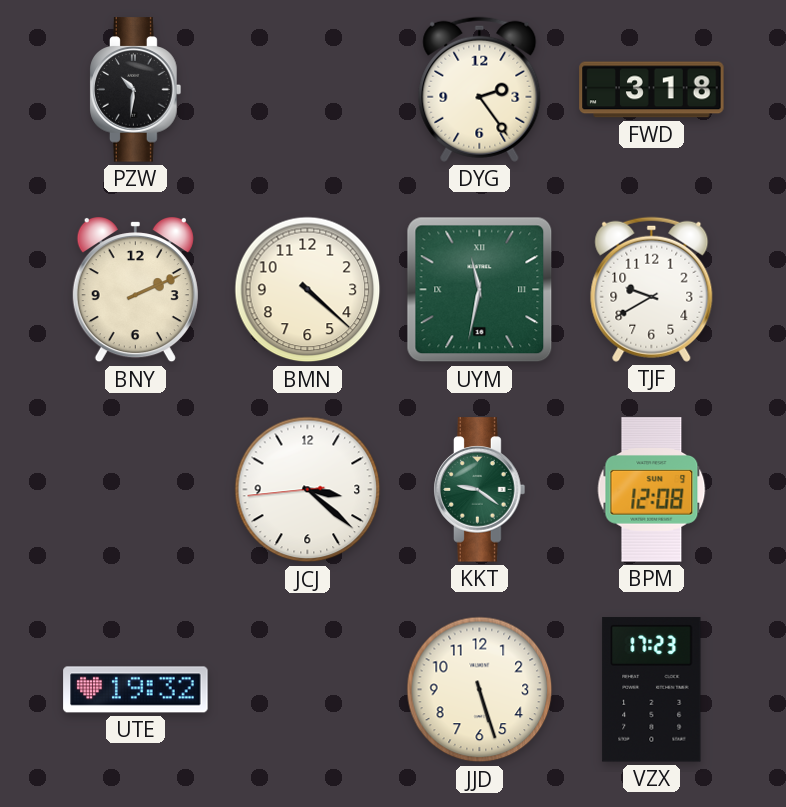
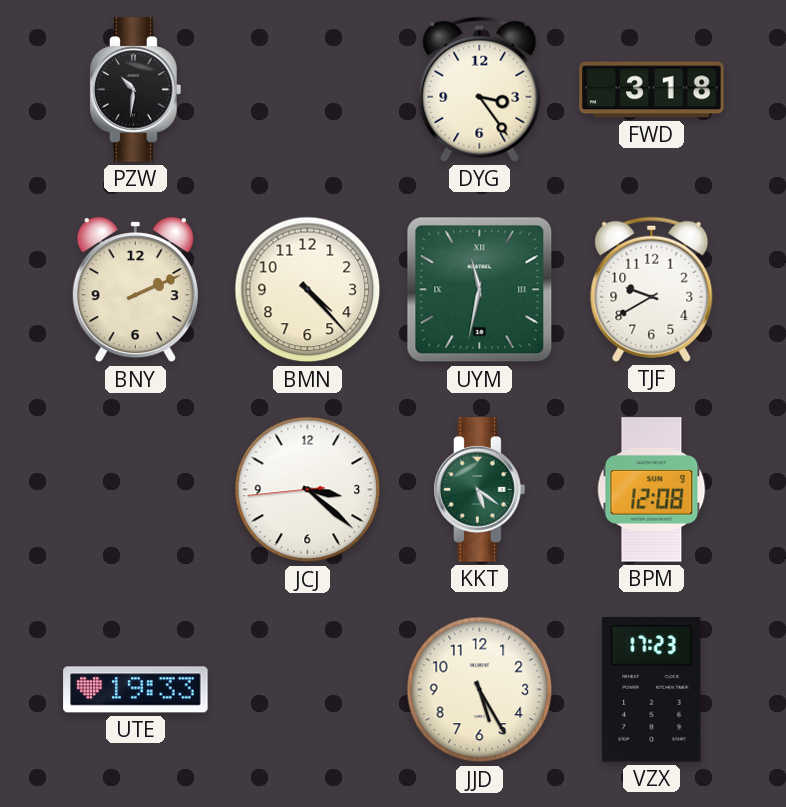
DYG: 2:24 -> 3:24
BMN: 4:22 -> 4:23
KKT: 9:21 -> 5:21
UTE: 19:32 -> 19:33
JJD: 5:27 -> 5:25
